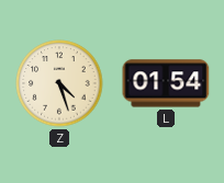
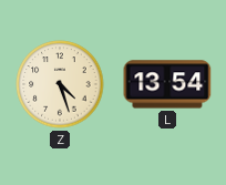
L: 01:54 -> 13:54
